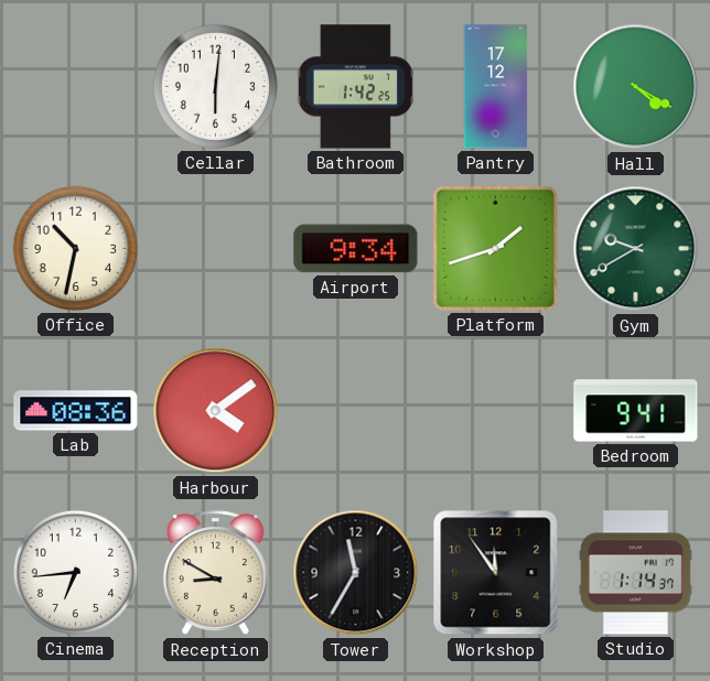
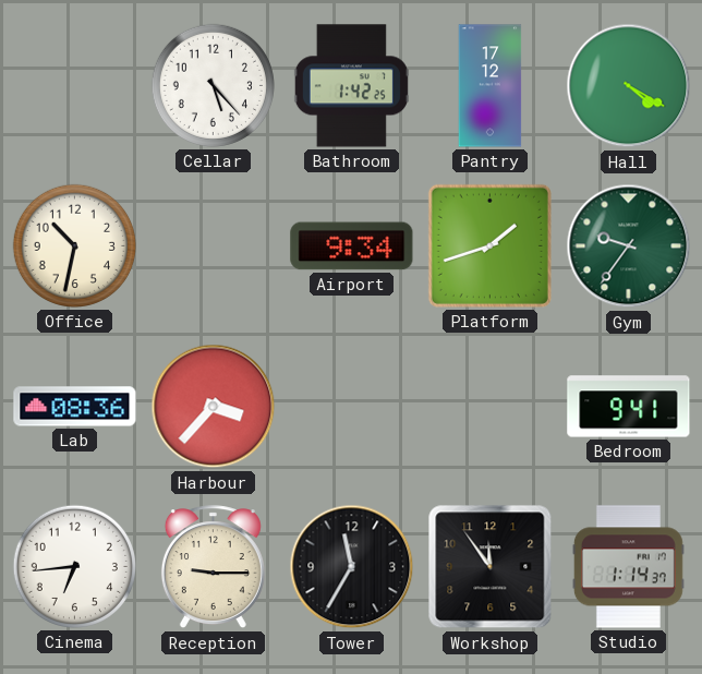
Cellar: 6:01 -> 5:23
Gym: 9:40 -> 9:36
Harbour: 4:09 -> 3:37
Reception: 8:50 -> 9:15
